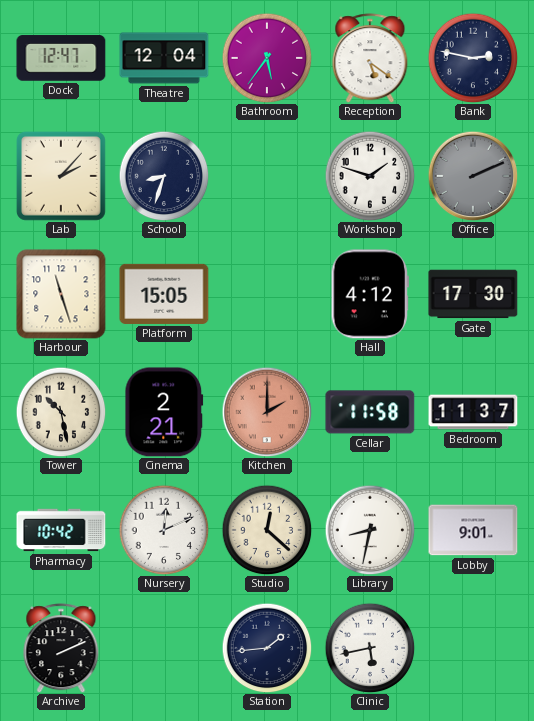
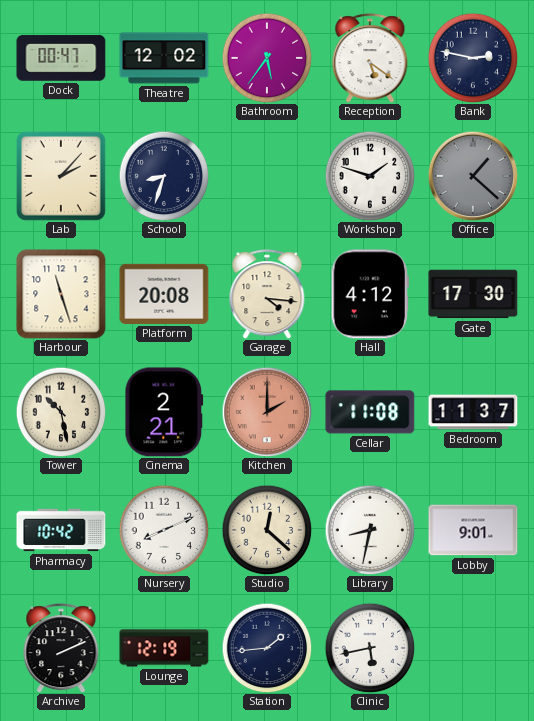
Dock: 12:47 -> 00:47
Theatre: 12:04 -> 12:02
Office: 2:11 -> 1:22
Platform: 15:05 -> 20:08
Garage: none -> 4:16
Cellar: 11:58 -> 11:08
Nursery: 12:11 -> 8:11
Lounge: none -> 12:19
